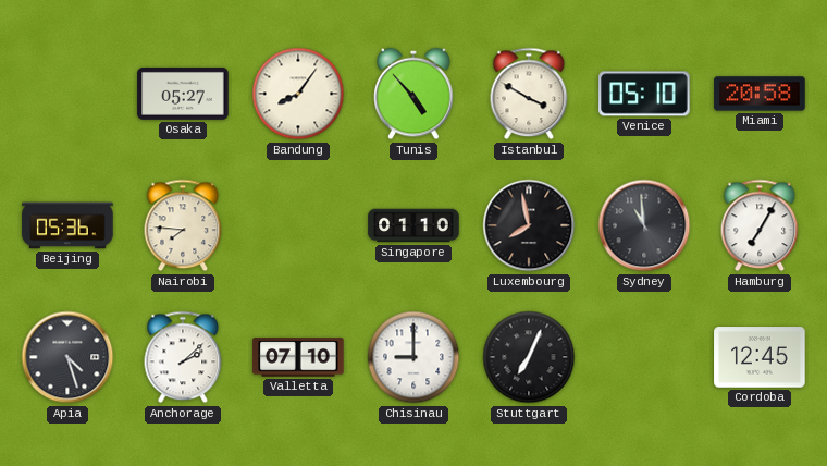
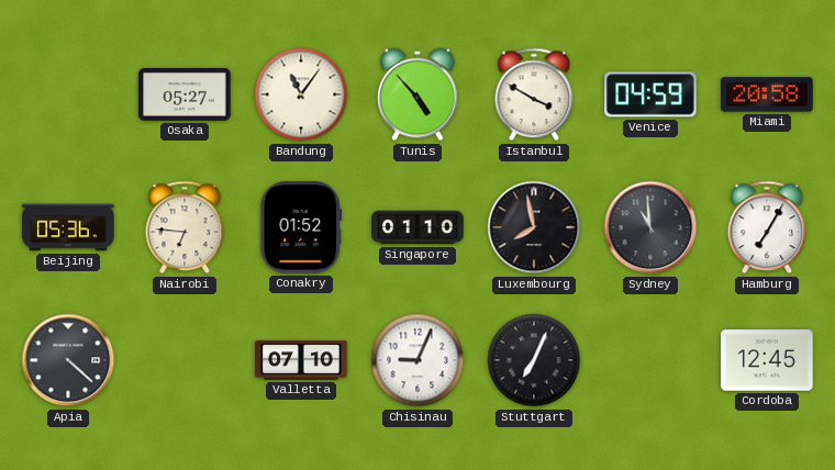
Bandung: 8:06 -> 11:06
Venice: 05:10 -> 04:59
Nairobi: 7:46 -> 6:46
Conakry: none -> 01:52
Apia: 4:27 -> 4:22
Anchorage: 2:08 -> none
Chisinau: 9:00 -> 9:04
